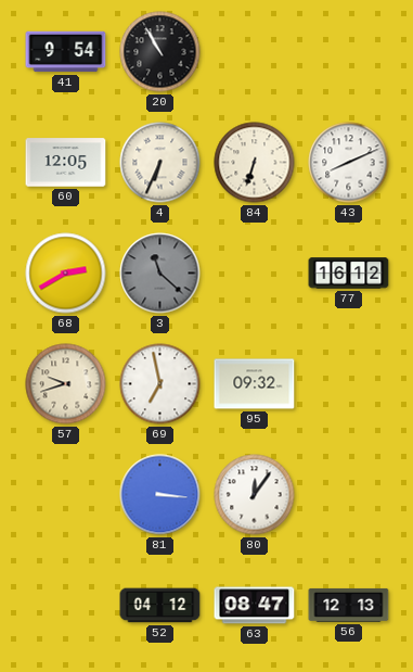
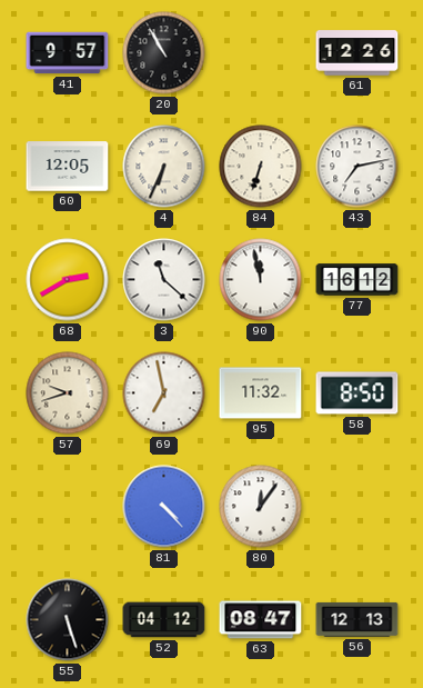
41: 9:54 -> 9:57
61: none -> 12:26
43: 8:11 -> 7:13
3 dial: grey -> white
90: none -> 11:58
95: 09:32 -> 11:32
58: none -> 8:50
81: 3:16 -> 4:23
55: none -> 5:27
